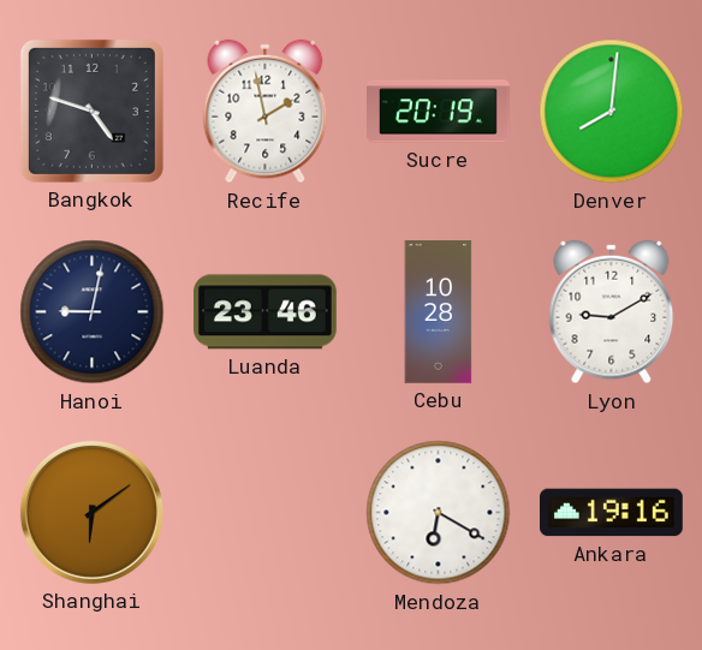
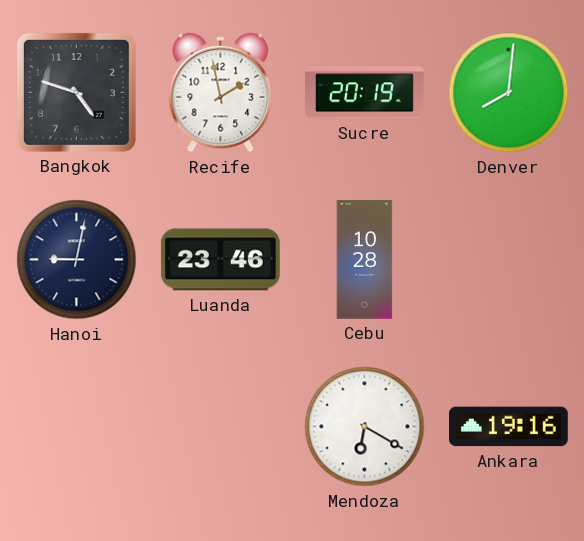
Lyon: 9:10 -> none
Shanghai: 6:09 -> none
